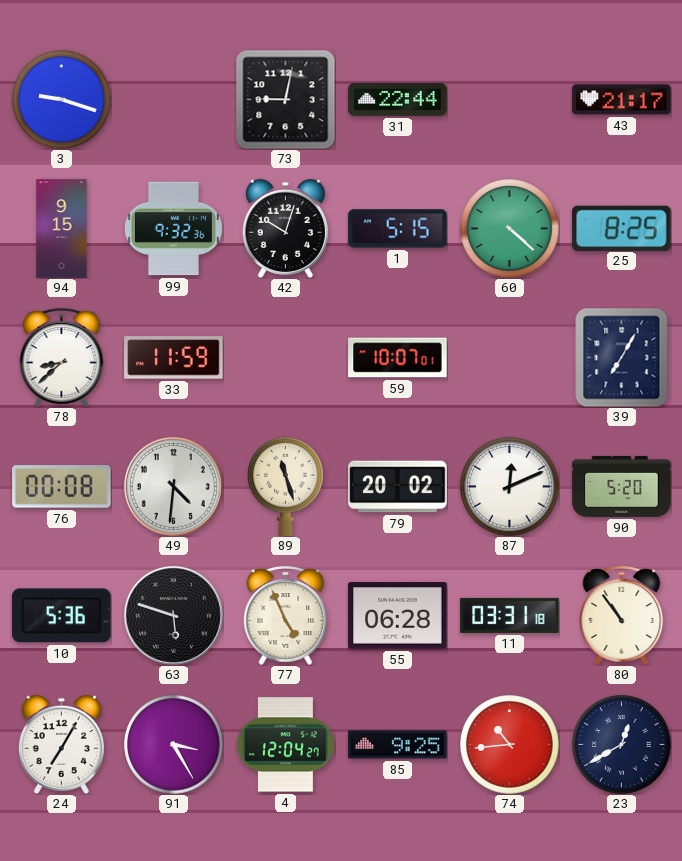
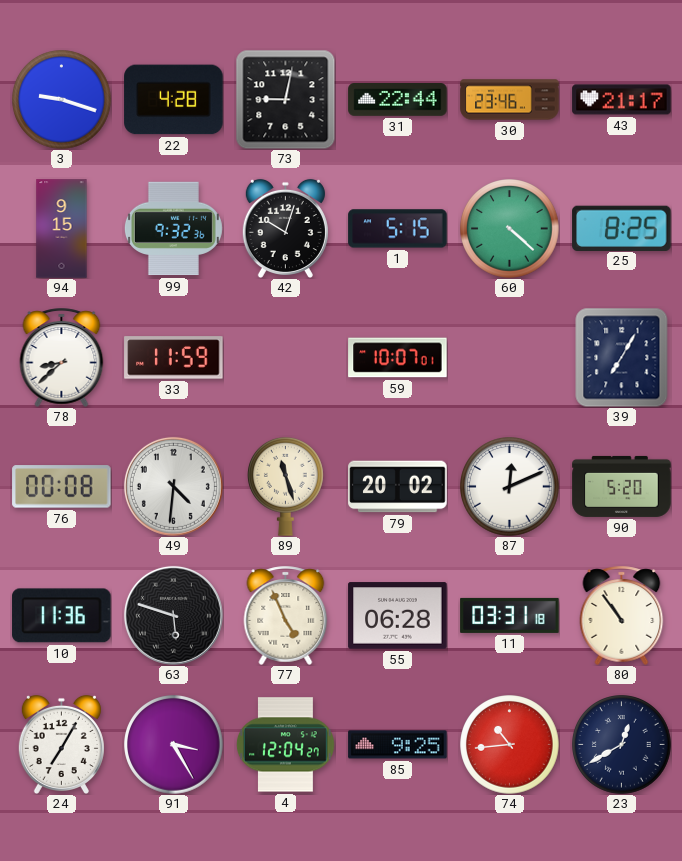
22: none -> 4:28
30: none -> 23:46
10: 5:36 -> 11:36
